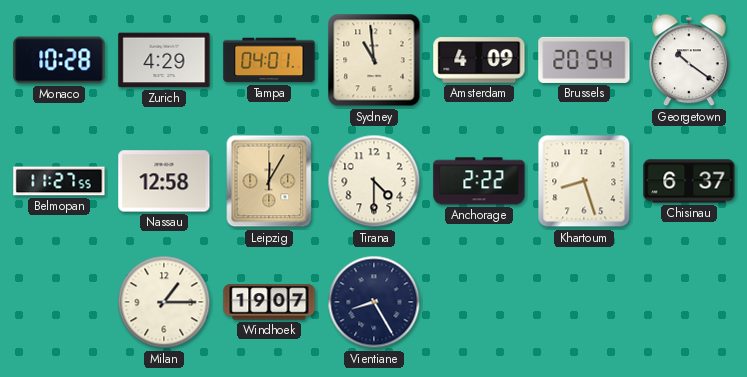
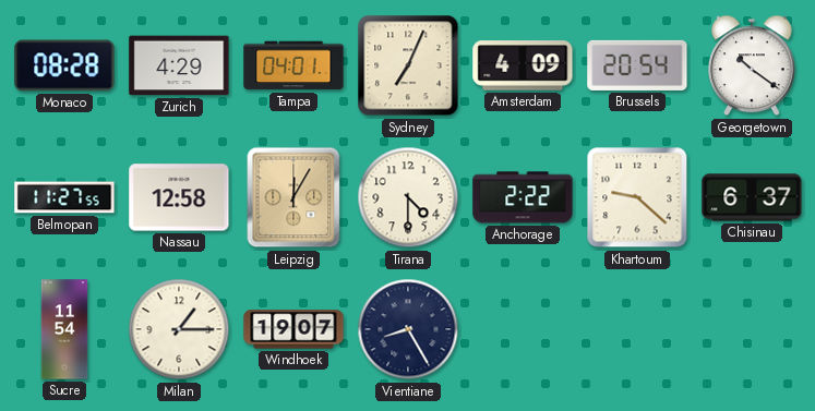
Monaco: 10:28 -> 08:28
Sydney: 10:59 -> 7:04
Khartoum: 8:27 -> 9:22
Sucre: none -> 11:54
